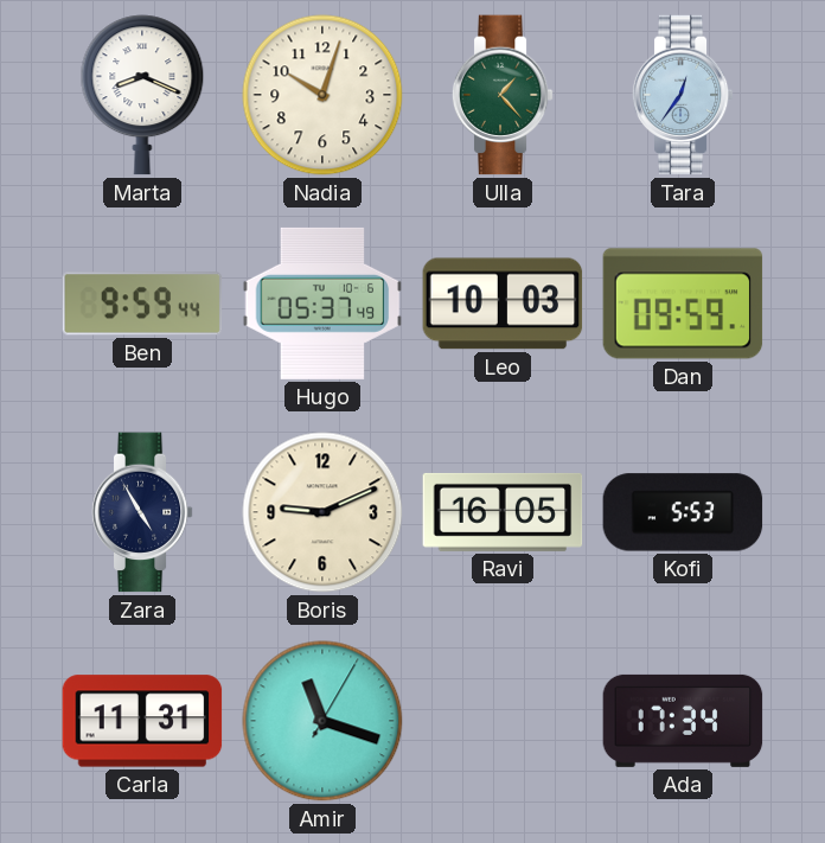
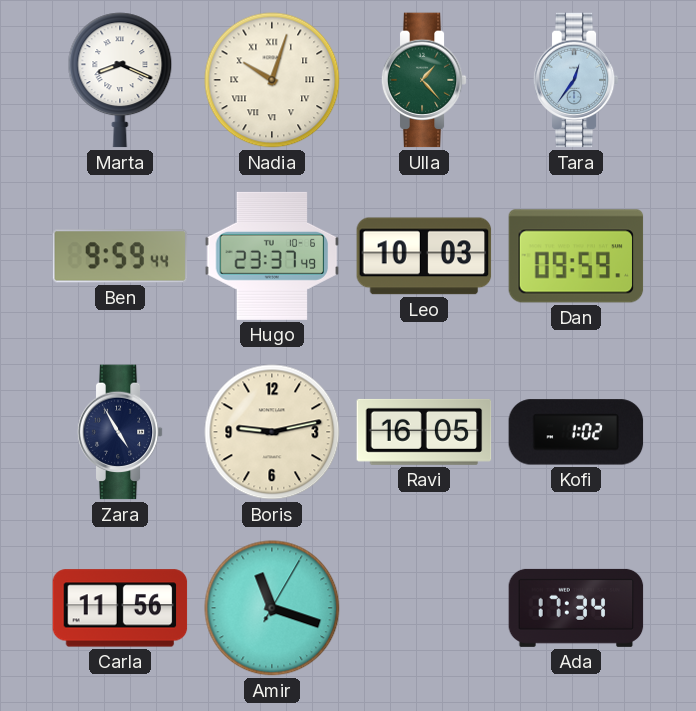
Nadia numerals: Arabic -> Roman
Hugo: 05:37 -> 23:37
Boris: 9:11 -> 9:13
Kofi: 5:53 -> 1:02
Carla: 11:31 -> 11:56
